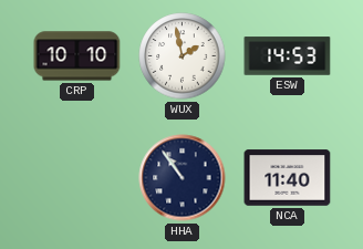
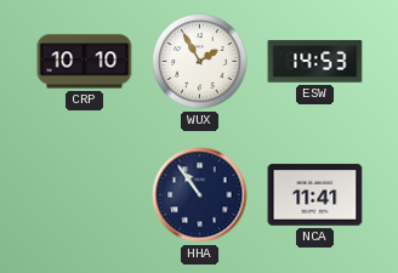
WUX: 1:58 -> 1:55
NCA: 11:40 -> 11:41
